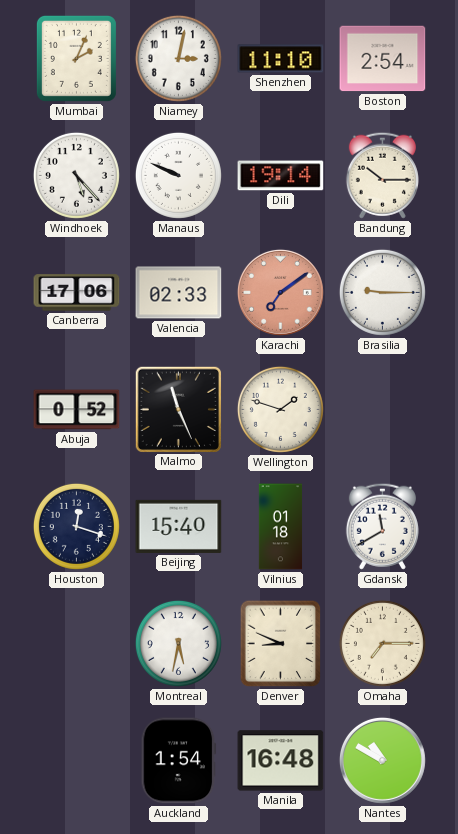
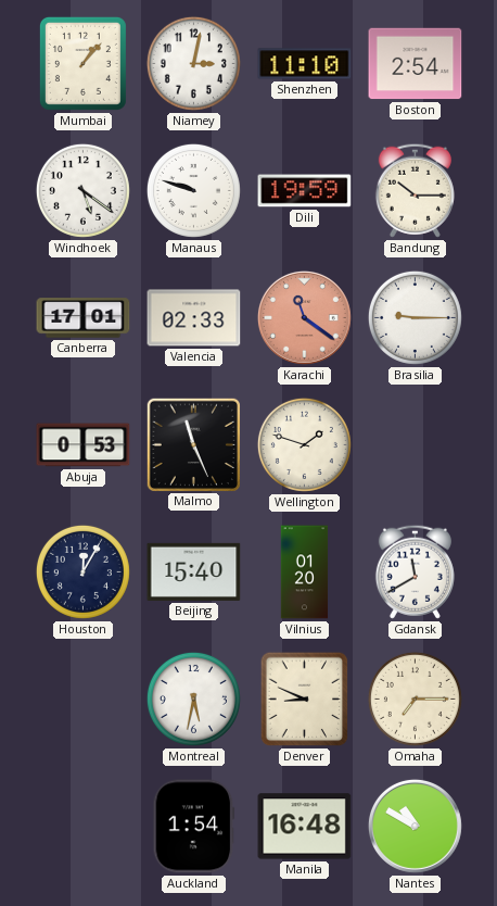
Mumbai: 2:04 -> 1:07
Windhoek: 5:23 -> 5:21
Manaus: 9:49 -> 9:48
Dili: 19:14 -> 19:59
Canberra: 17:06 -> 17:01
Karachi: 7:09 -> 11:21
Abuja: 0:52 -> 0:53
Houston: 12:18 -> 12:05
Vilnius: 01:18 -> 01:20
